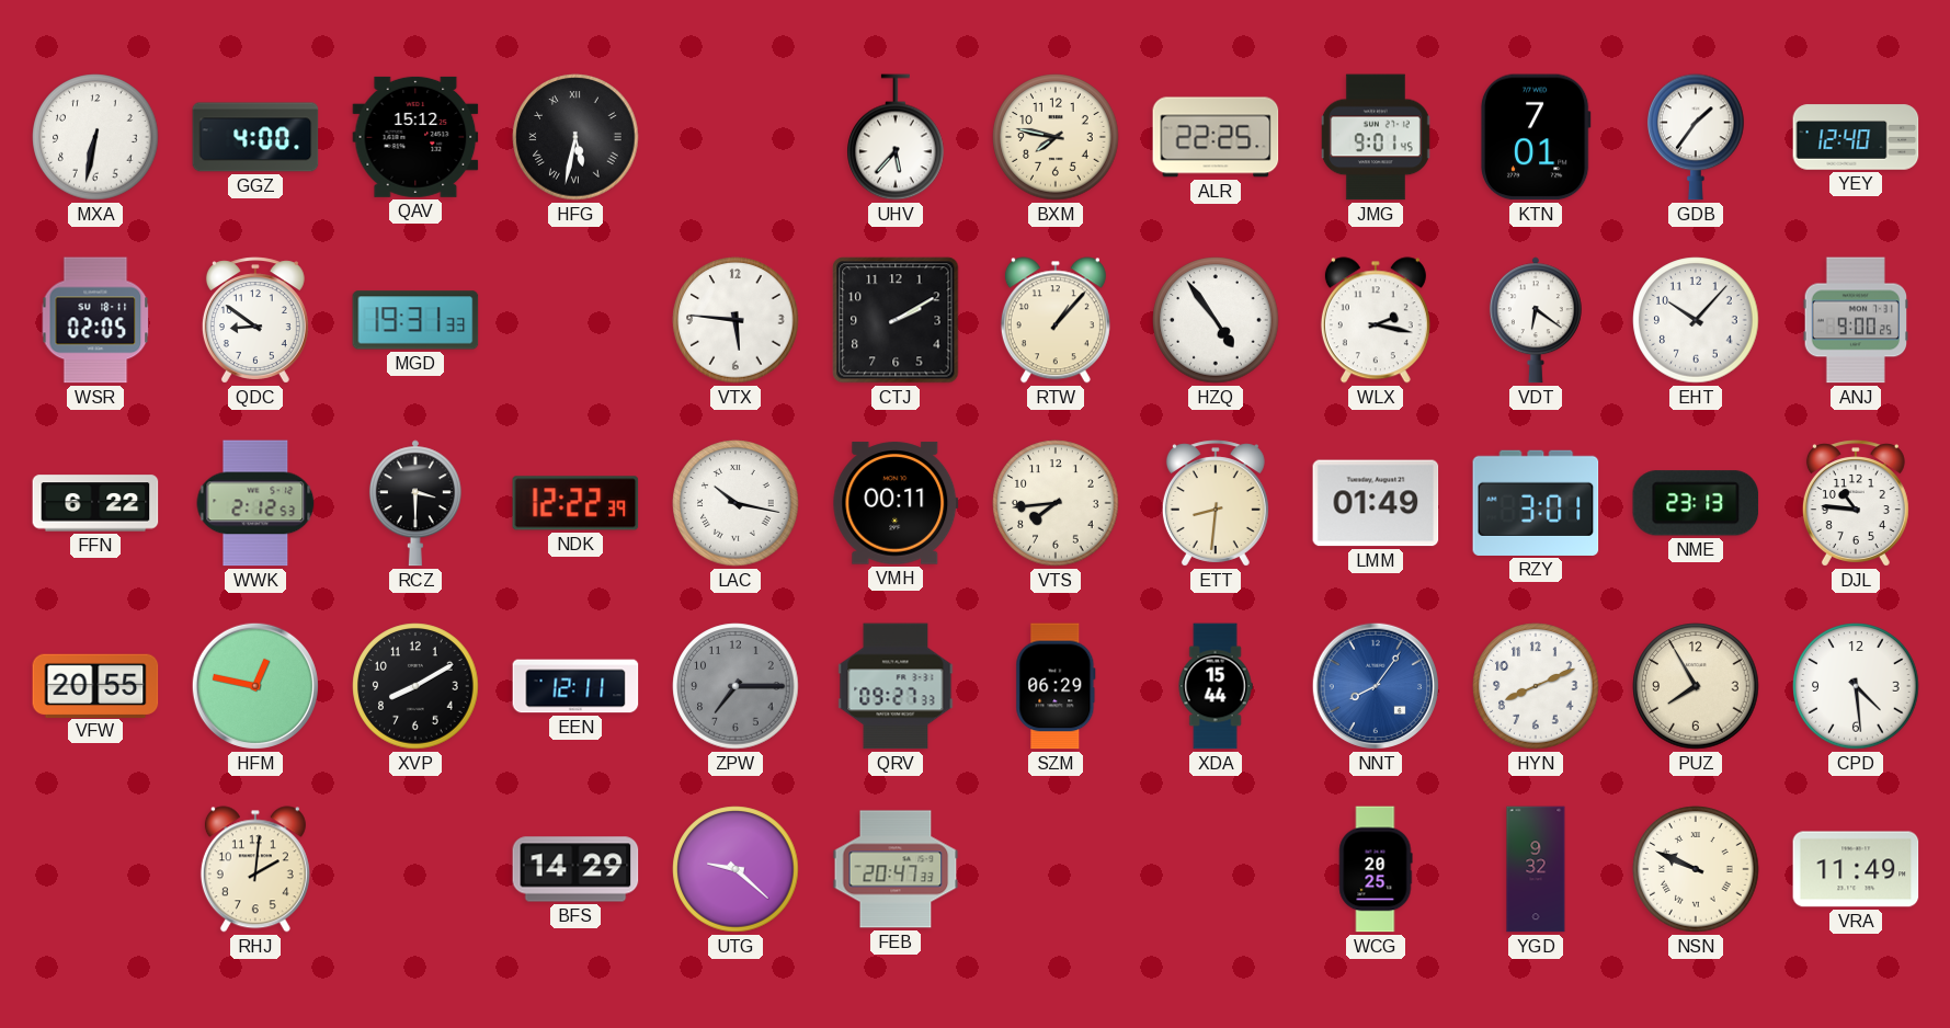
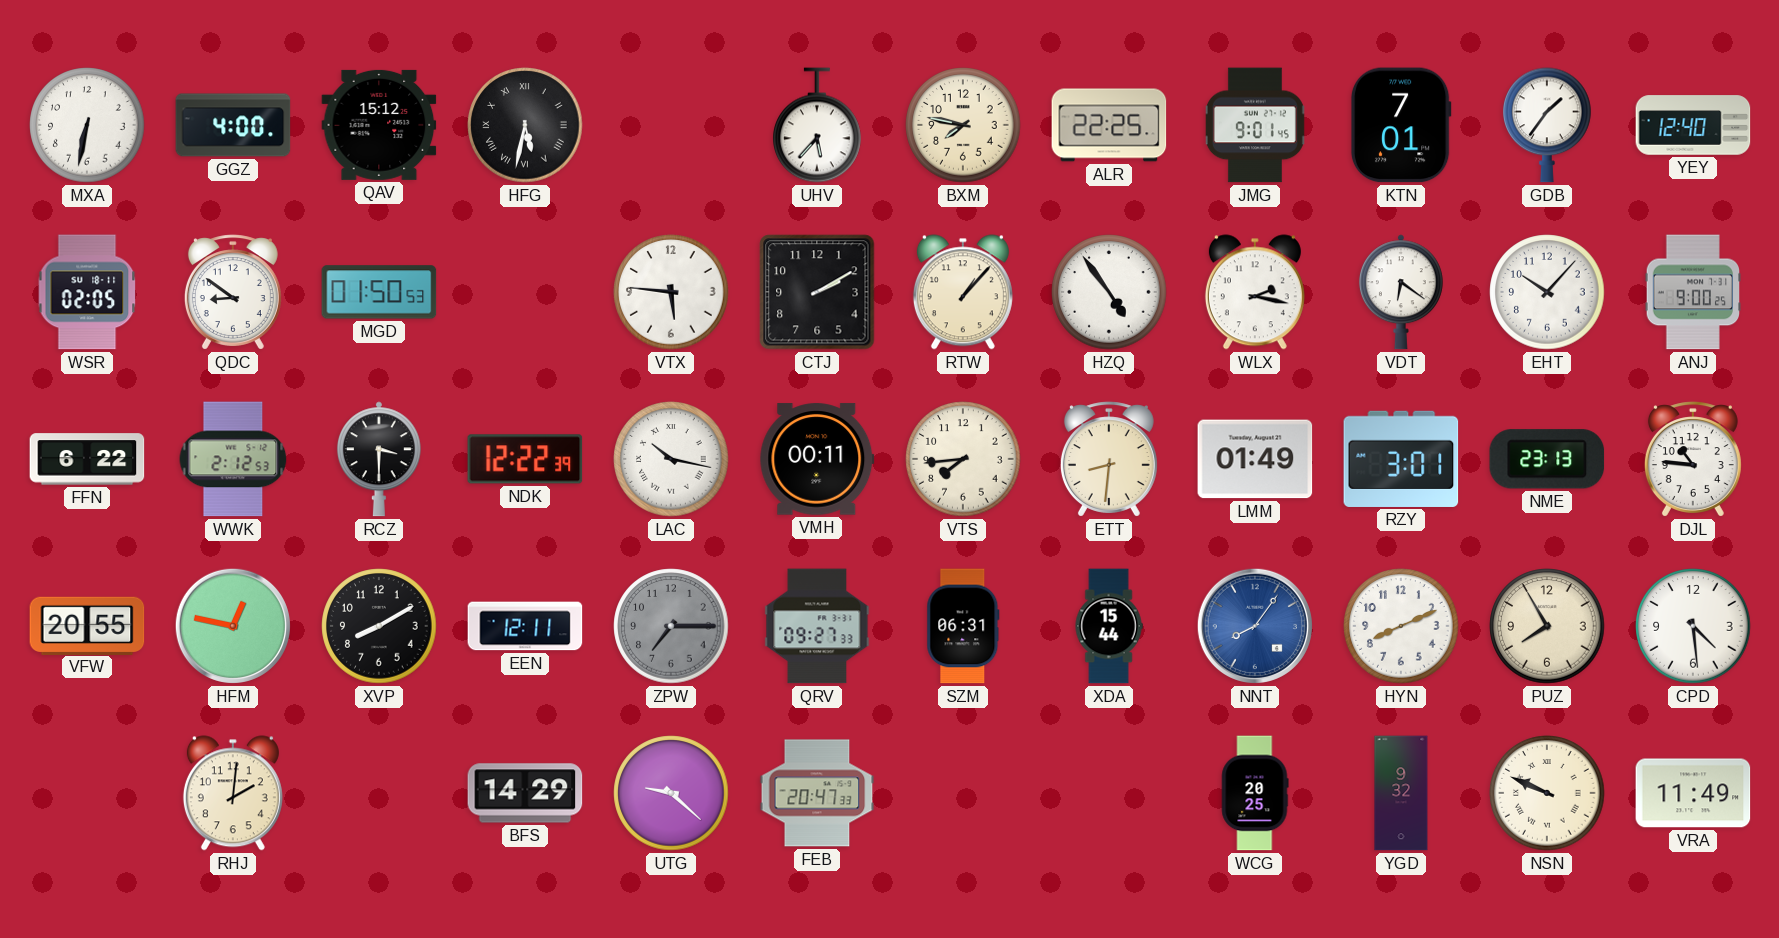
MGD: 19:31 -> 01:50
SZM: 06:29 -> 06:31
